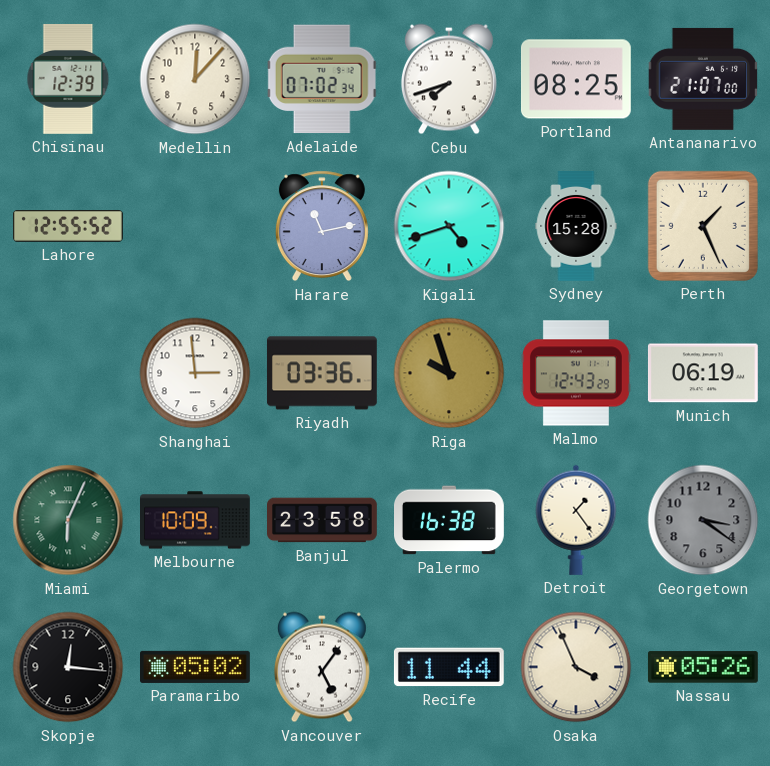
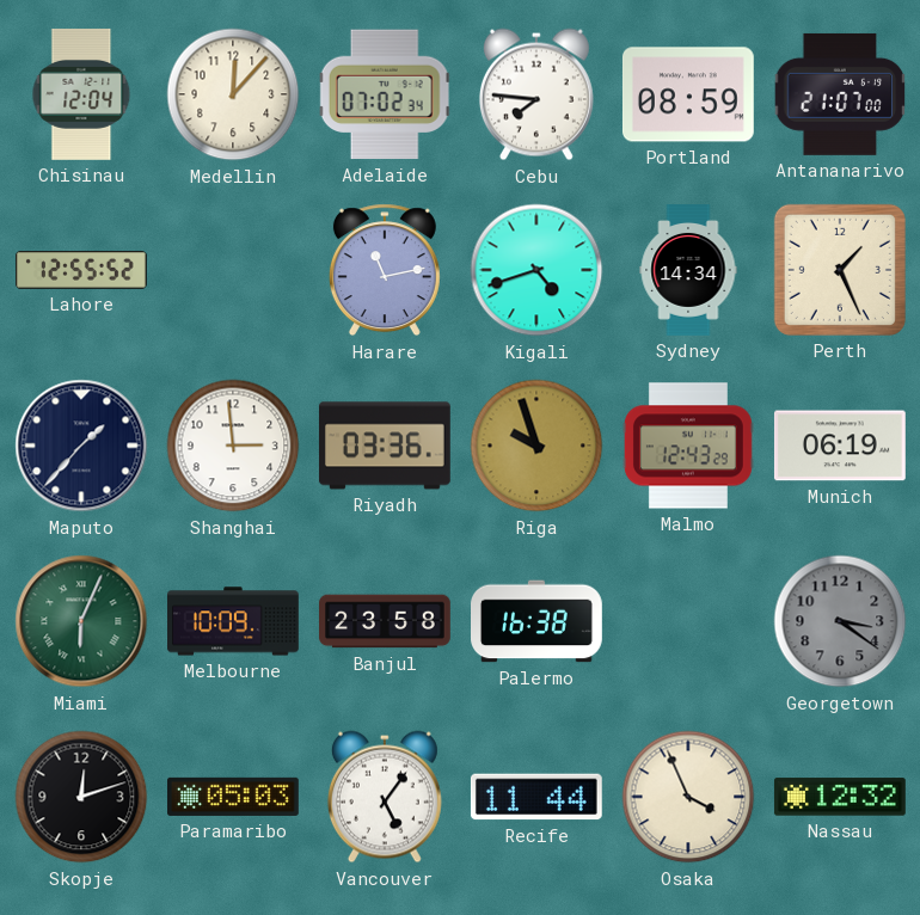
Chisinau: 12:39 -> 12:04
Cebu: 7:42 -> 7:46
Portland: 08:25 -> 08:59
Sydney: 15:28 -> 14:34
Maputo: none -> 1:37
Detroit: 1:24 -> none
Skopje: 12:16 -> 12:12
Paramaribo: 05:02 -> 05:03
Nassau: 05:26 -> 12:32
